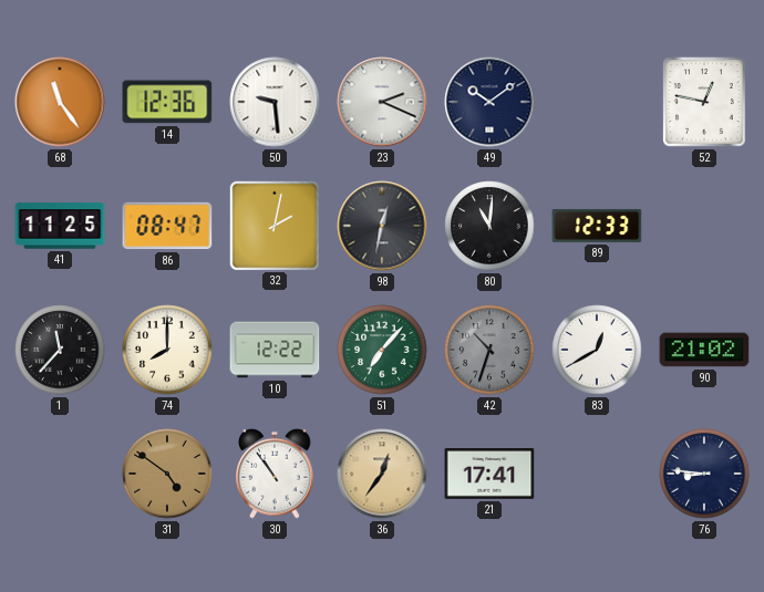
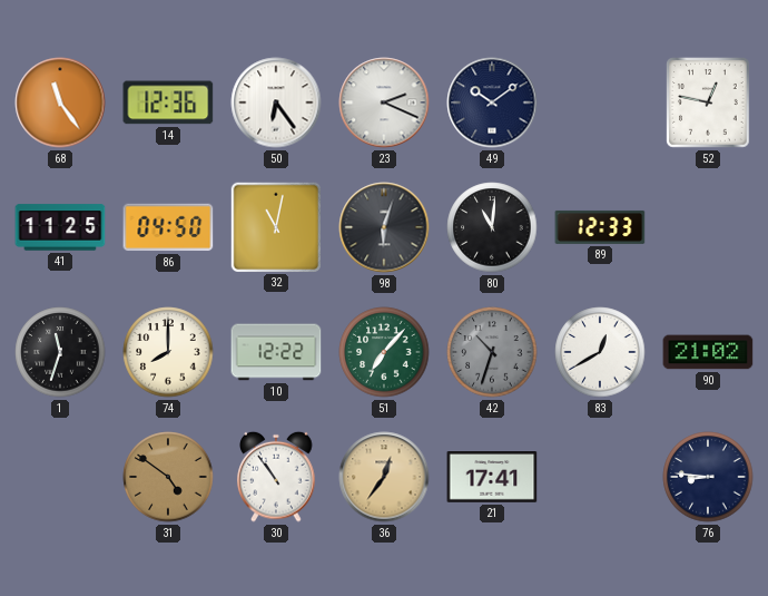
50: 9:29 -> 6:24
86: 08:47 -> 04:50
32: 2:02 -> 11:02
98: 12:32 -> 6:03
1: 11:37 -> 11:33
